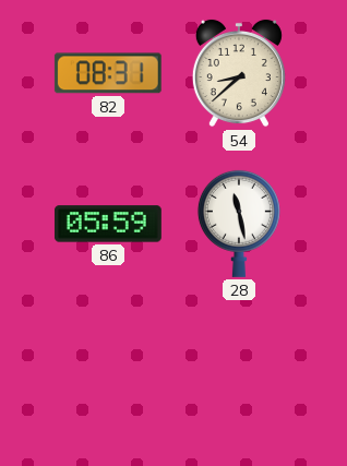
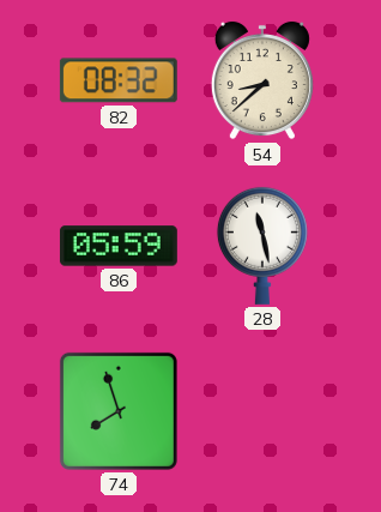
82: 08:31 -> 08:32
74: none -> 7:57
